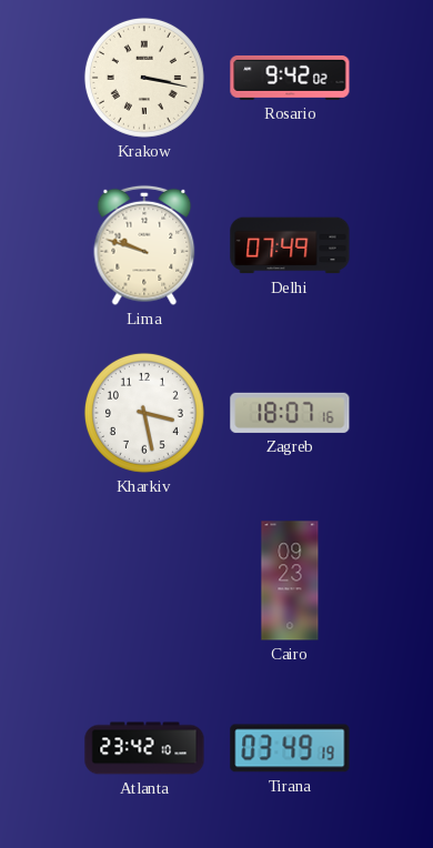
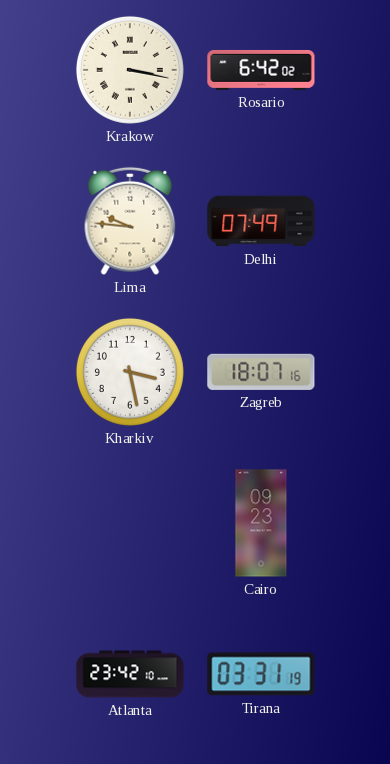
Rosario: 9:42 -> 6:42
Lima: 9:48 -> 9:46
Tirana: 03:49 -> 03:31
